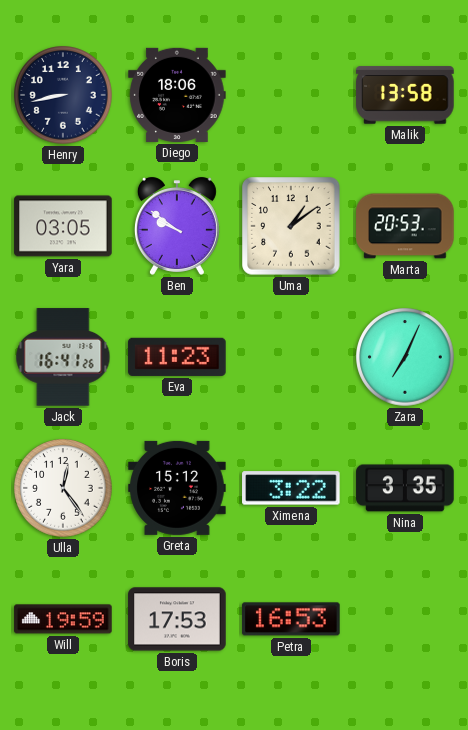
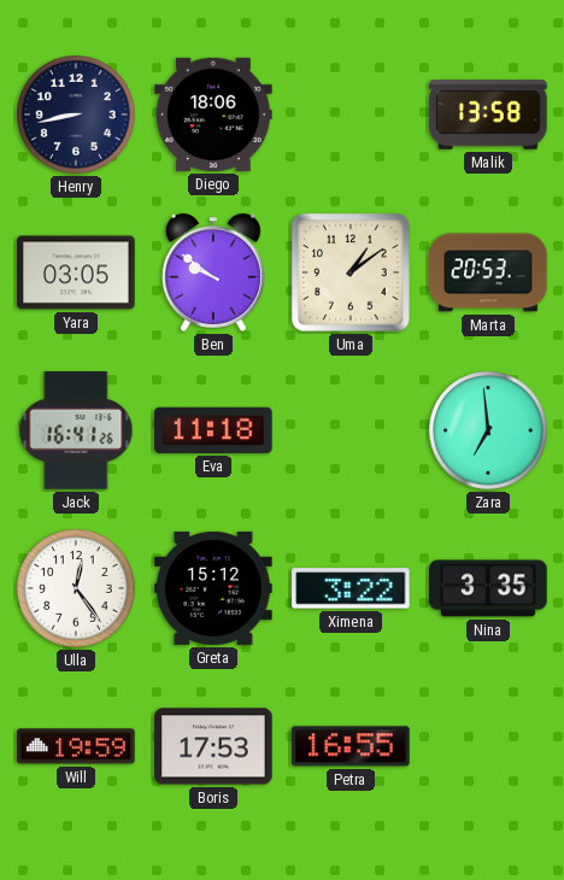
Eva: 11:23 -> 11:18
Zara: 7:04 -> 6:59
Petra: 16:53 -> 16:55
